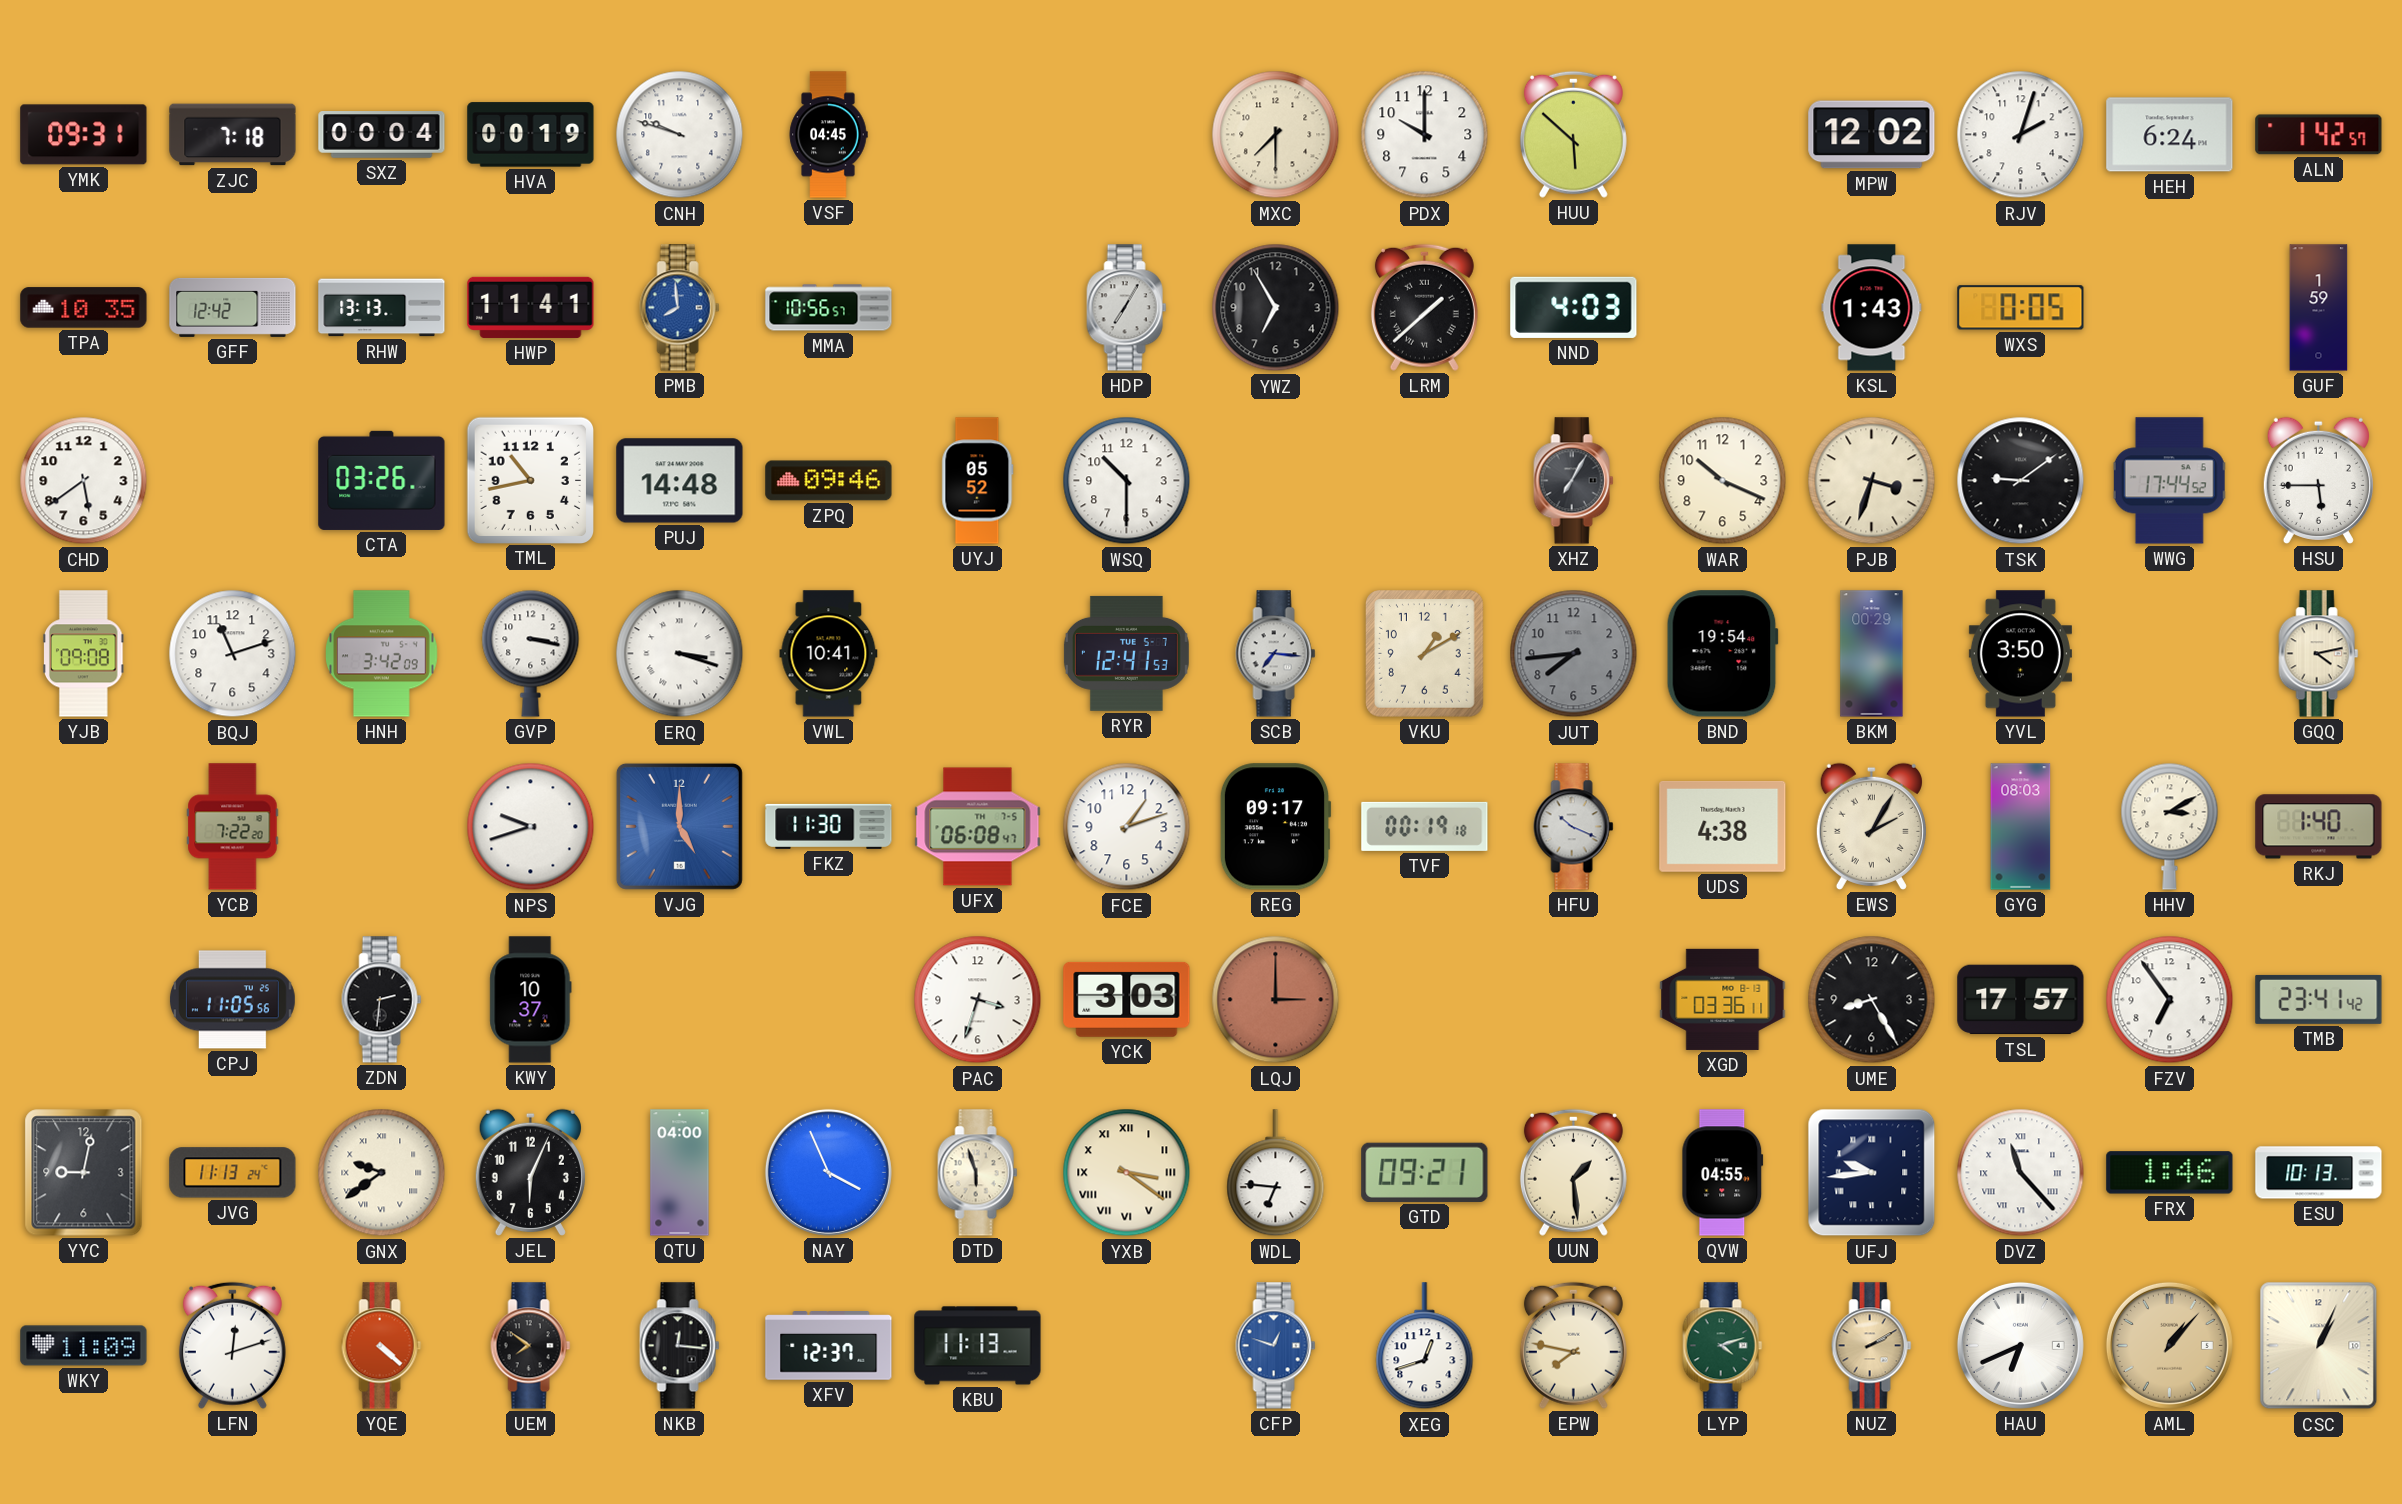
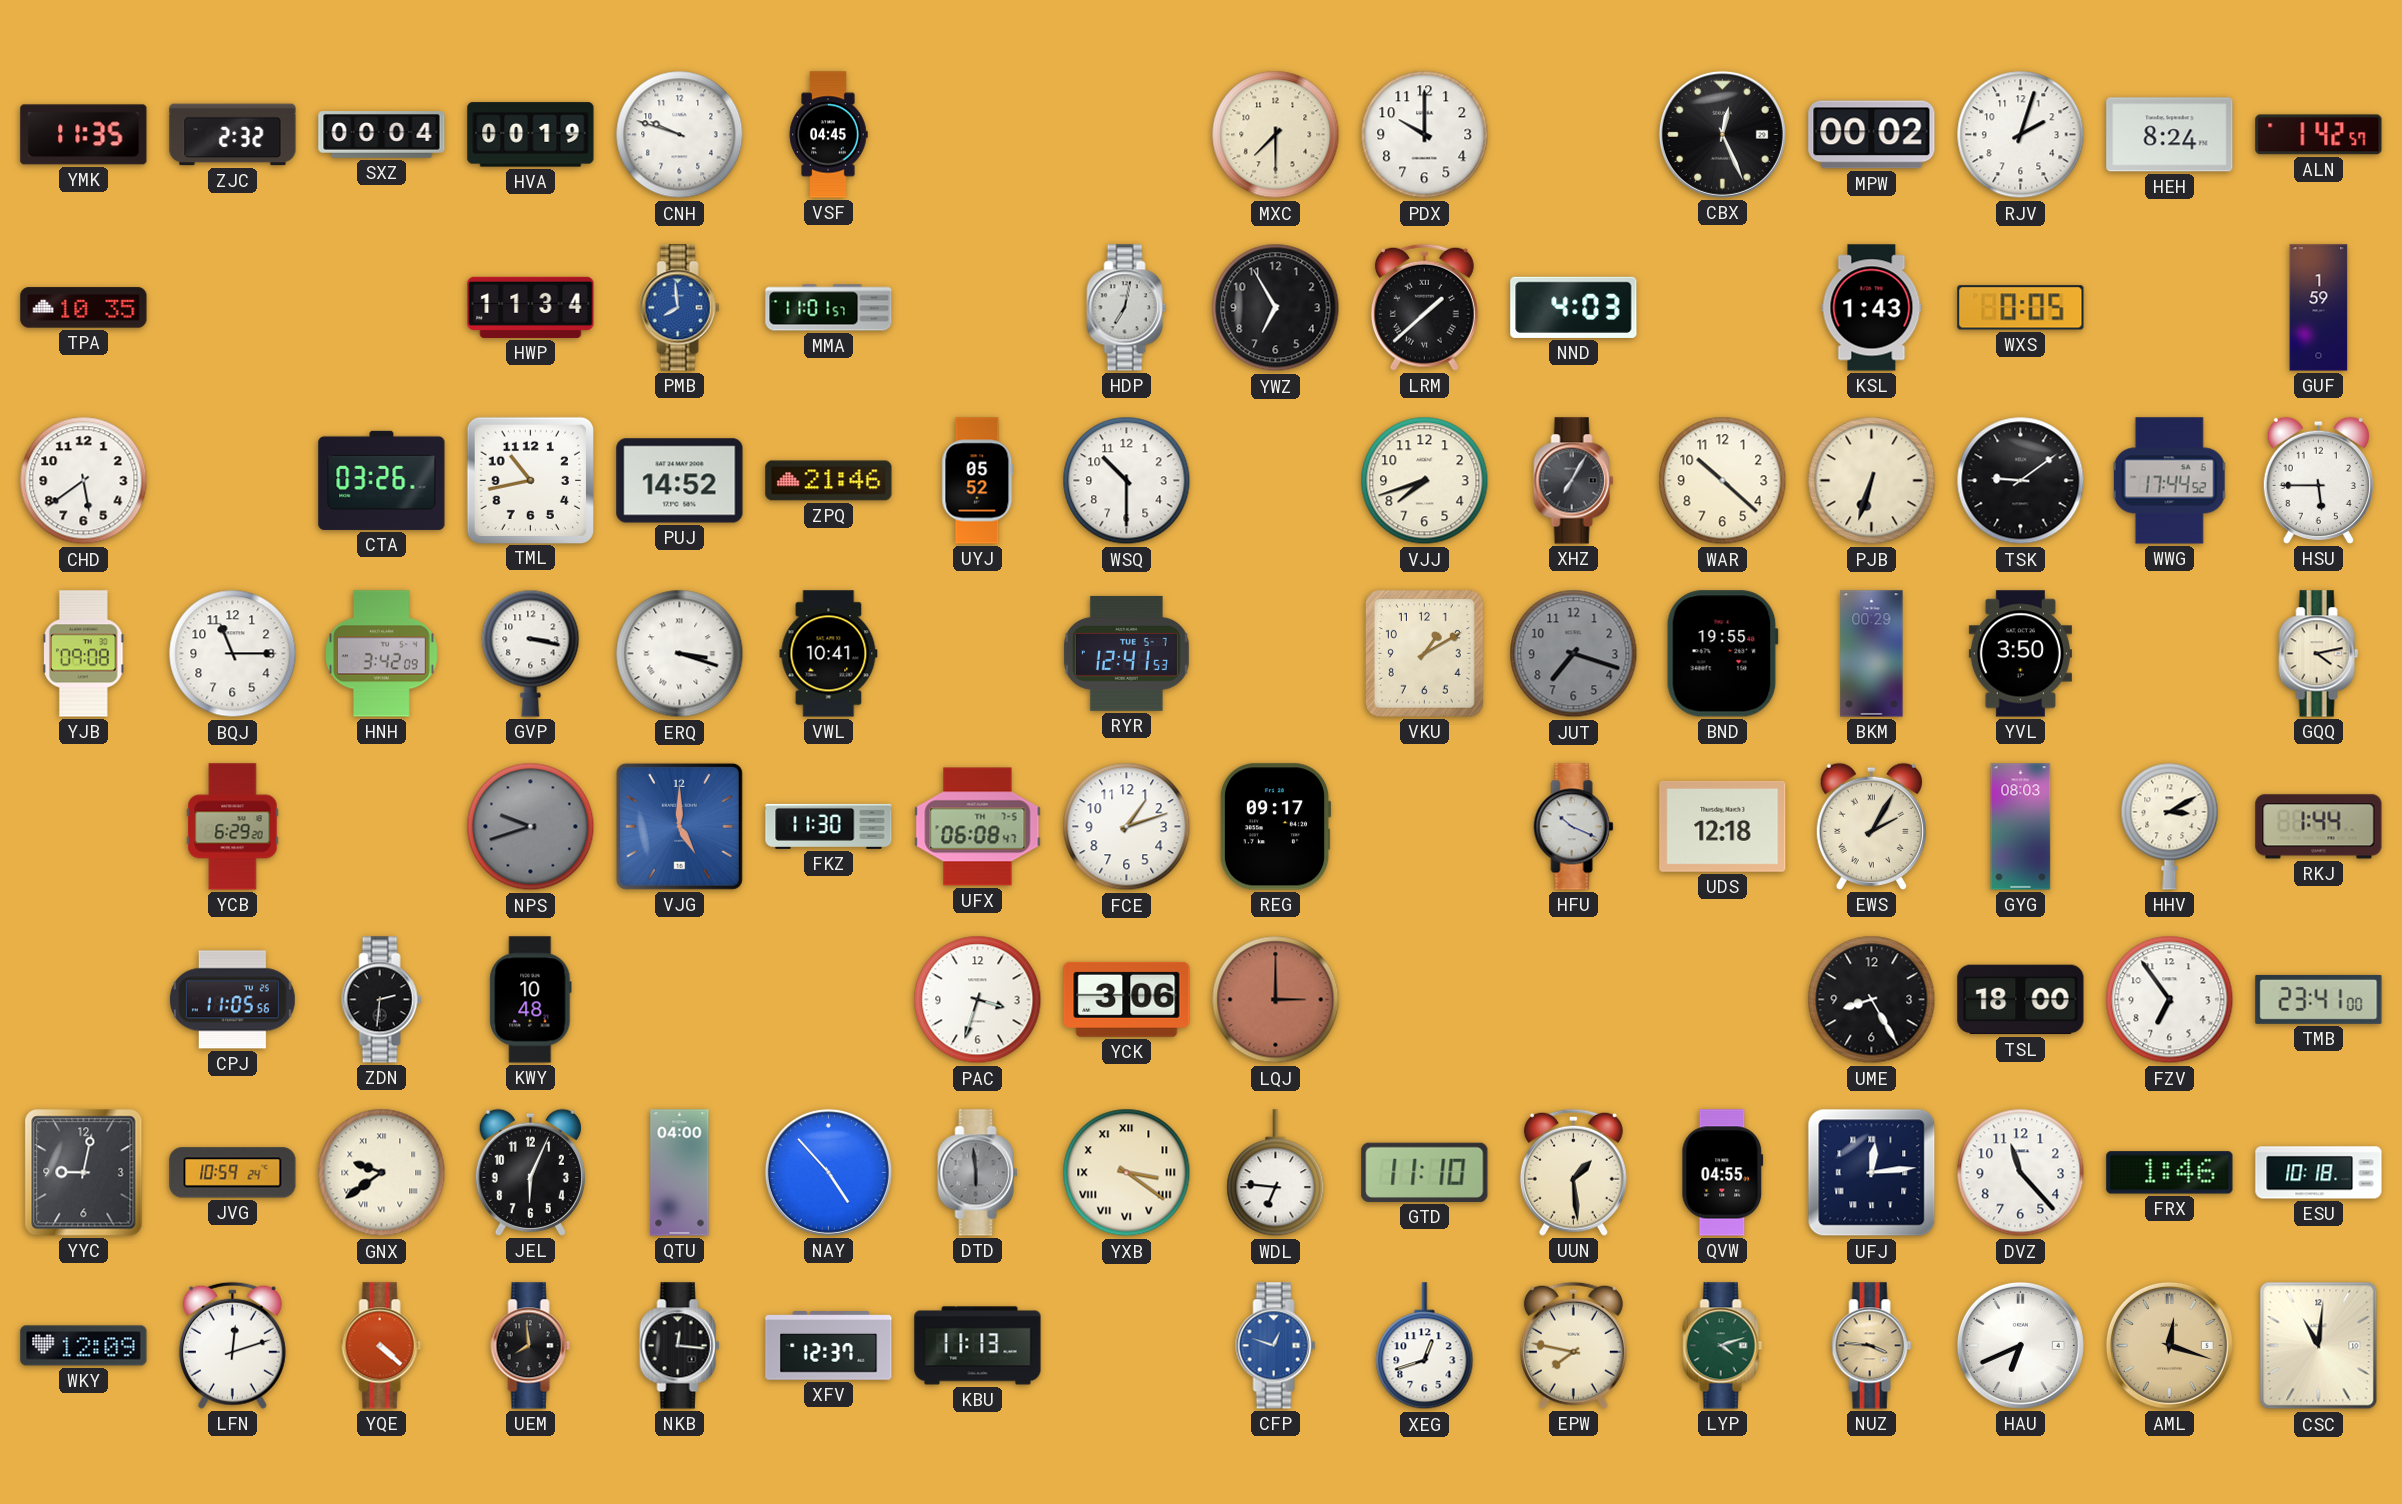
YMK: 09:31 -> 11:35
ZJC: 7:18 -> 2:32
HUU: 5:52 -> none
CBX: none -> 12:26
MPW: 12:02 -> 00:02
HEH: 6:24 -> 8:24
GFF: 12:42 -> none
RHW: 13:13 -> none
HWP: 11:41 -> 11:34
MMA: 10:56 -> 11:01
HDP: 7:05 -> 7:02
PUJ: 14:48 -> 14:52
ZPQ: 09:46 -> 21:46
VJJ: none -> 7:42
WAR: 10:19 -> 10:22
PJB: 3:33 -> 6:33
BQJ: 11:12 -> 11:15
SCB: 7:16 -> none
JUT: 7:44 -> 7:18
BND: 19:54 -> 19:55
YCB: 7:22 -> 6:29
NPS dial: white -> grey
TVF: 00:19 -> none
UDS: 4:38 -> 12:18
RKJ: 1:40 -> 1:44
KWY: 10:37 -> 10:48
YCK: 3:03 -> 3:06
XGD: 03:36 -> none
TSL: 17:57 -> 18:00
TMB: 23:41:42 -> 23:41:00
JVG: 11:13 -> 10:59
NAY: 3:56 -> 4:53
DTD: 5:57 -> 5:59
DTD dial: cream -> grey
GTD: 09:21 -> 11:10
UFJ: 9:44 -> 12:14
DVZ numerals: Roman -> Arabic
ESU: 10:13 -> 10:18
WKY: 11:09 -> 12:09
UEM: 7:51 -> 7:59
NUZ: 2:10 -> 3:46
AML: 1:07 -> 12:18
CSC: 1:04 -> 11:01
